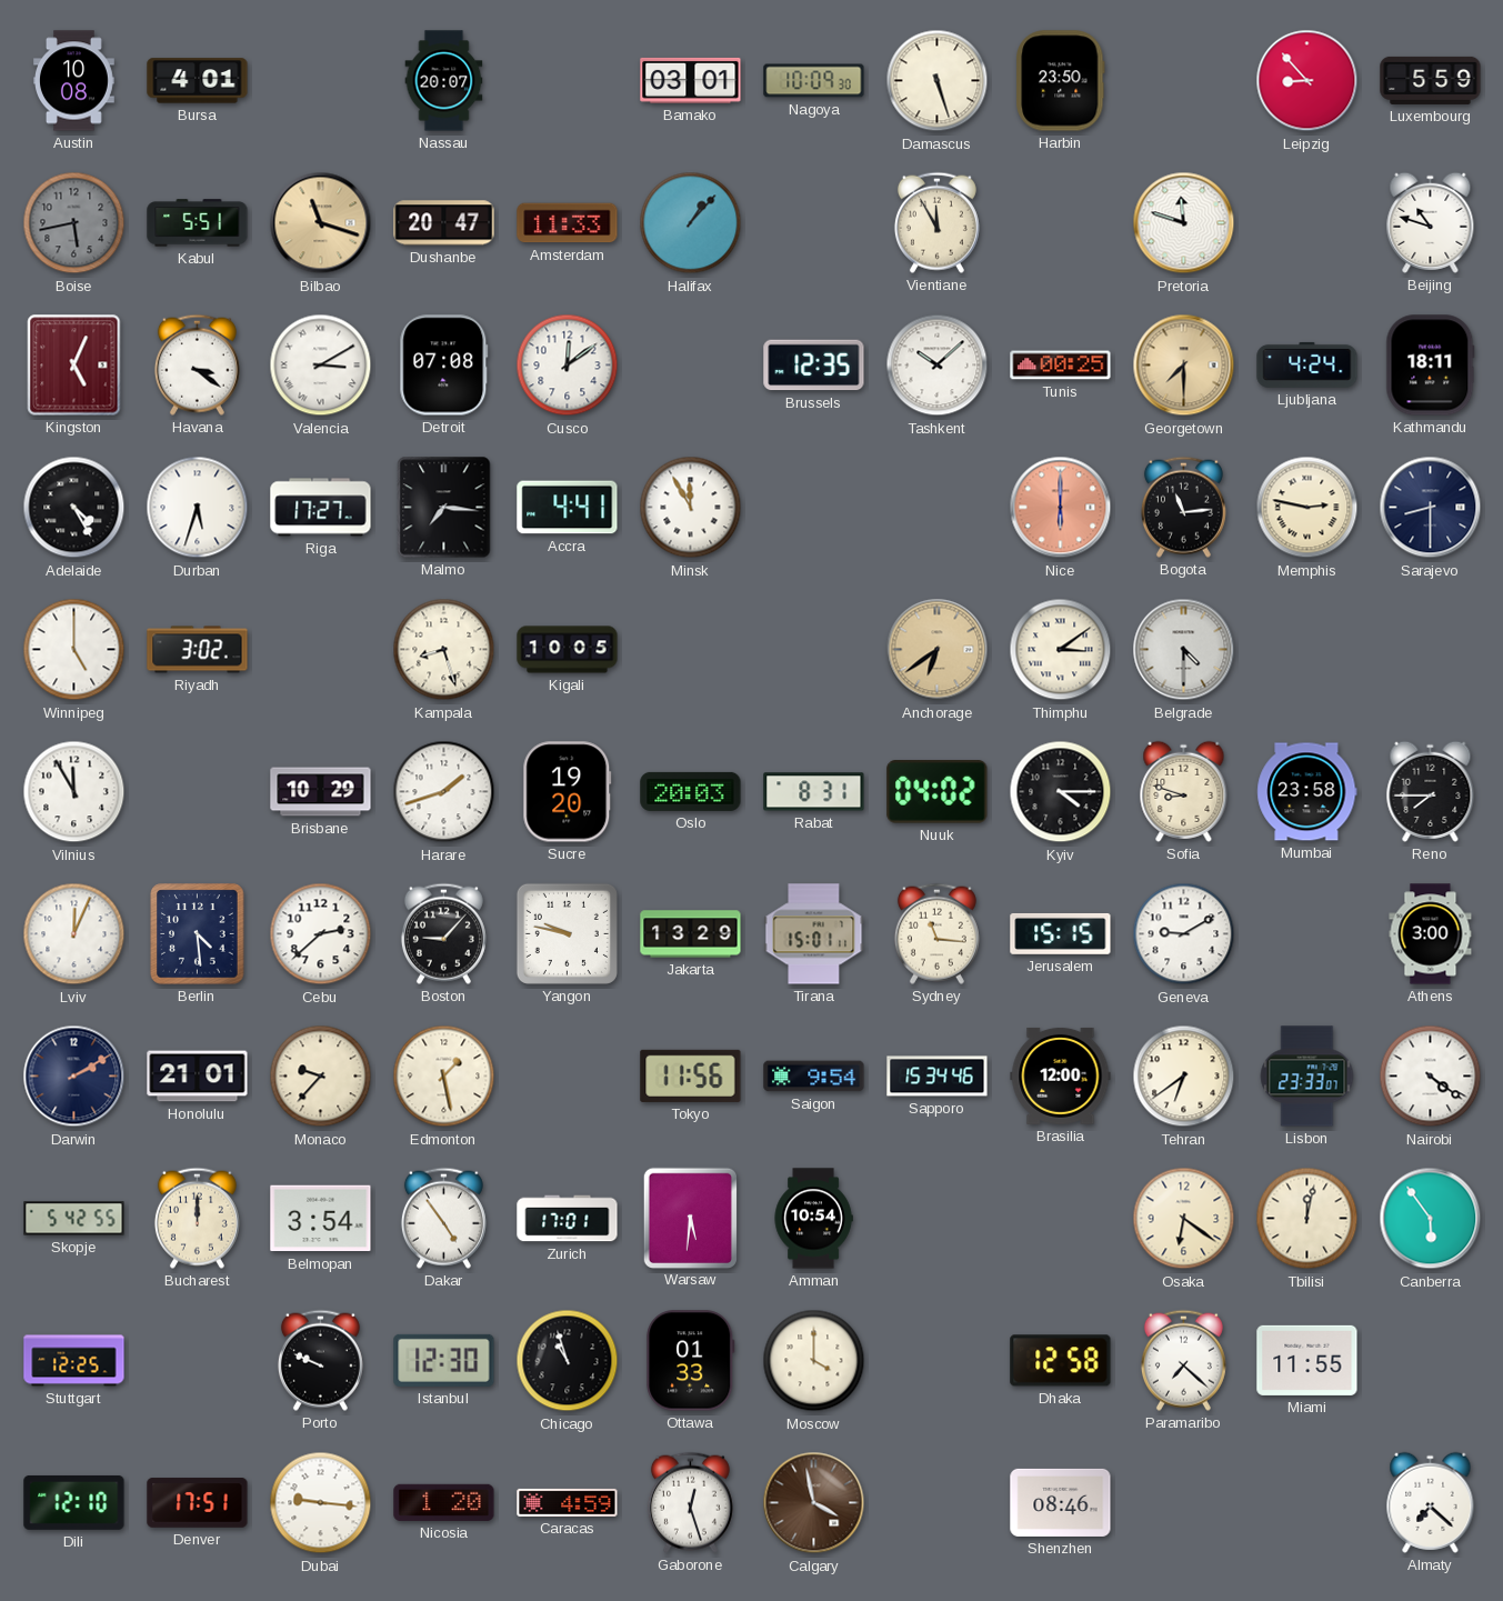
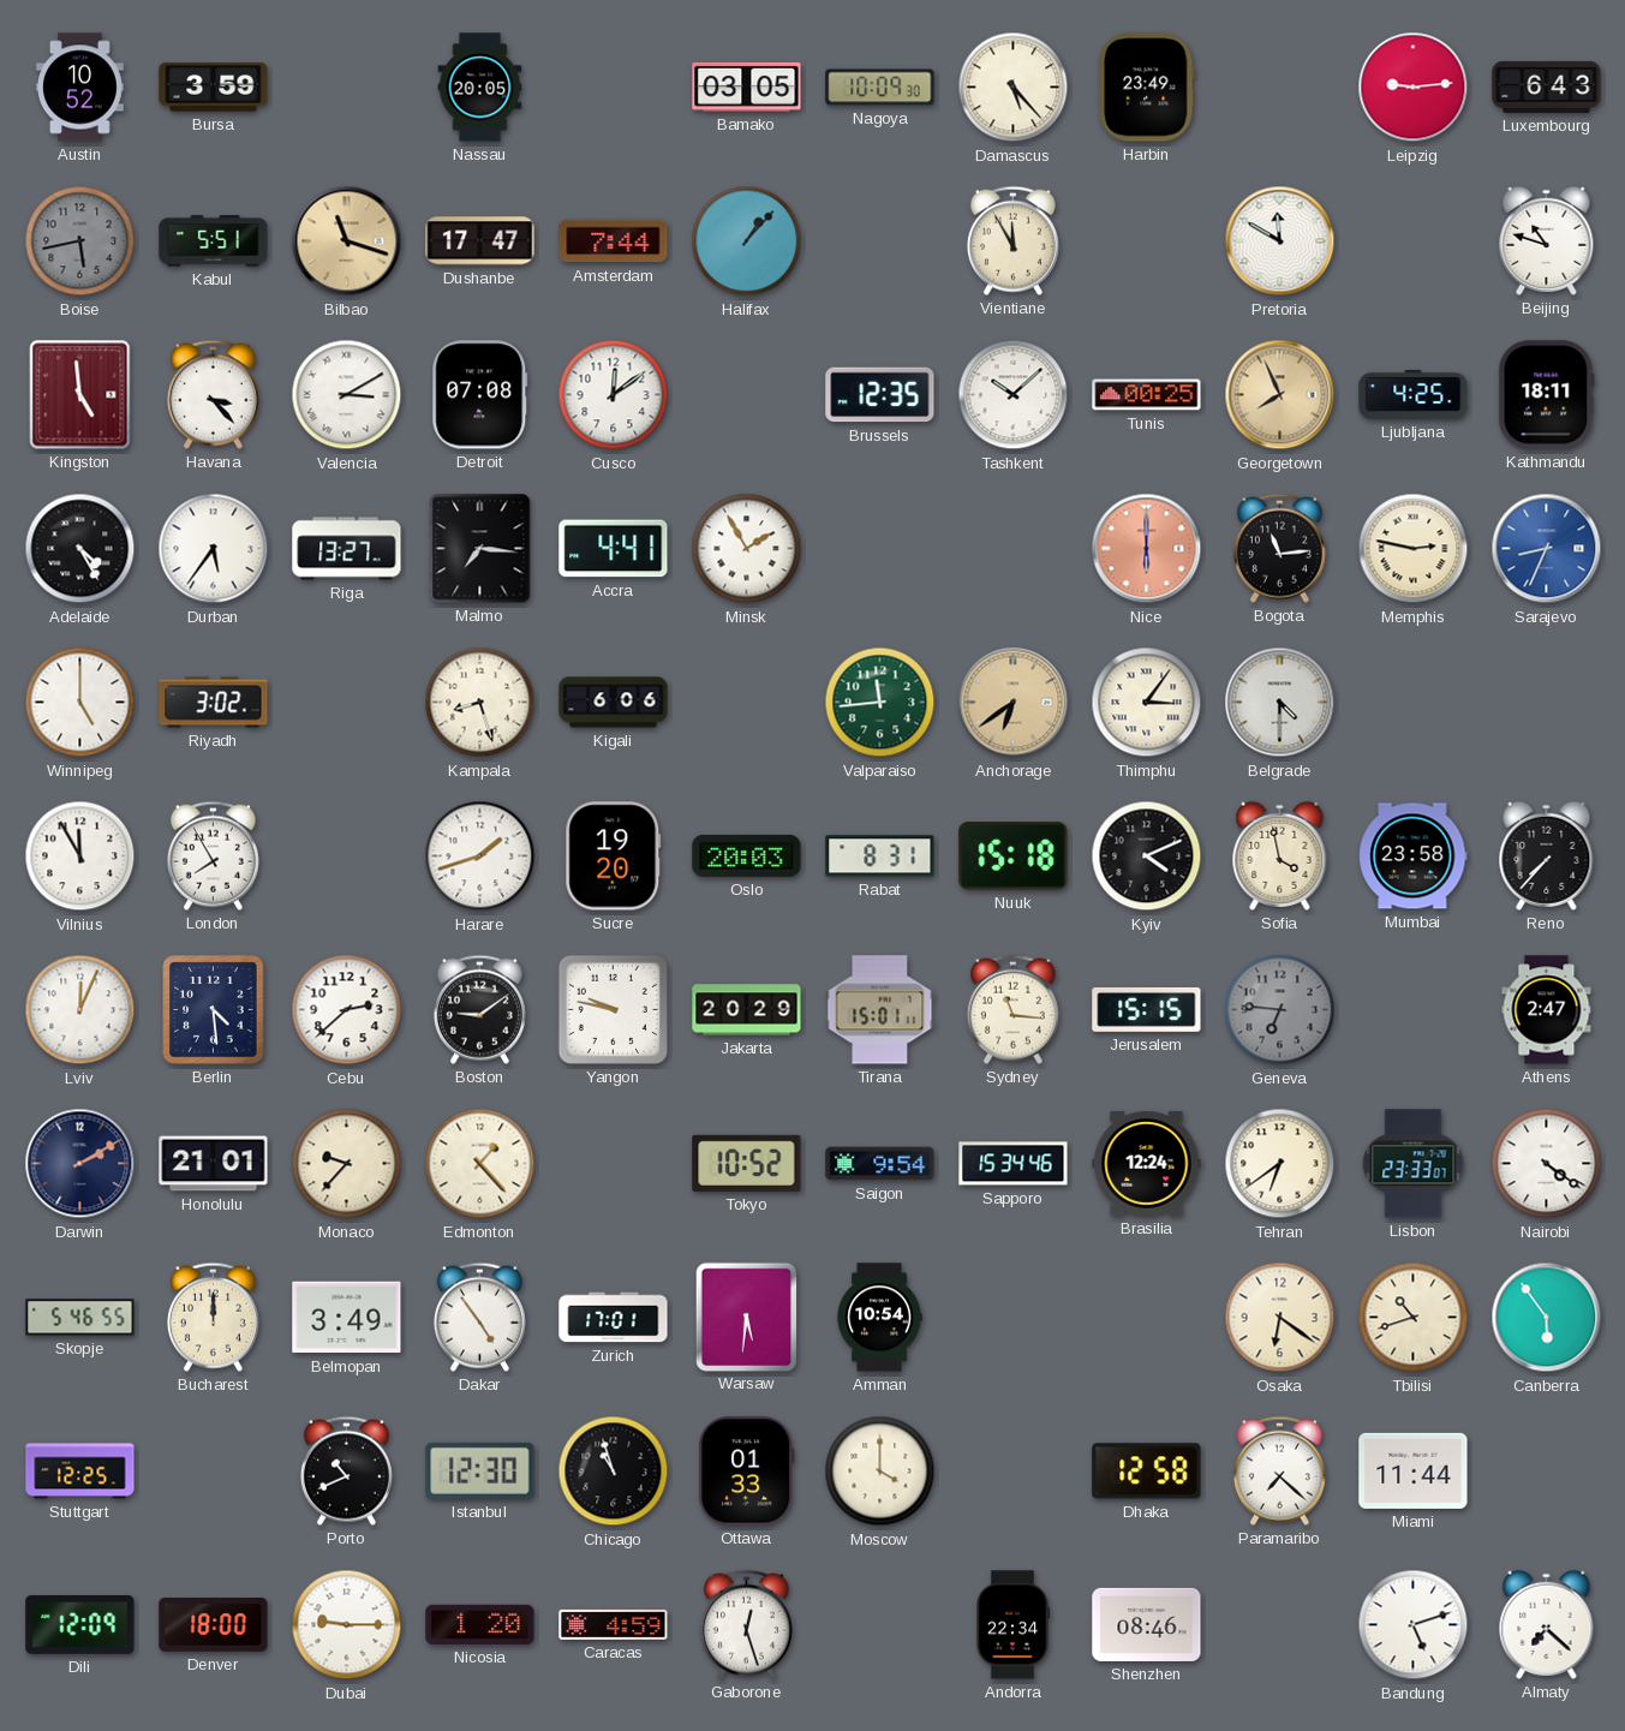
Austin: 10:08 -> 10:52
Bursa: 4:01 -> 3:59
Nassau: 20:07 -> 20:05
Bamako: 03:01 -> 03:05
Damascus: 5:27 -> 5:23
Harbin: 23:50 -> 23:49
Leipzig: 8:53 -> 9:14
Luxembourg: 5:59 -> 6:43
Dushanbe: 20:47 -> 17:47
Amsterdam: 11:33 -> 7:44
Pretoria: 11:48 -> 11:50
Kingston: 5:04 -> 4:59
Havana: 3:21 -> 3:23
Georgetown: 7:30 -> 7:56
Ljubljana: 4:24 -> 4:25
Durban: 5:33 -> 5:36
Riga: 17:27 -> 13:27
Minsk: 11:55 -> 1:55
Sarajevo: 8:30 -> 8:34
Sarajevo dial: navy -> blue
Kigali: 10:05 -> 6:06
Valparaiso: none -> 11:44
Thimphu: 3:09 -> 3:06
London: none -> 7:55
Brisbane: 10:29 -> none
Nuuk: 04:02 -> 15:18
Kyiv: 4:15 -> 4:11
Sofia: 8:48 -> 3:58
Reno: 7:45 -> 7:37
Boston: 9:07 -> 9:09
Jakarta: 13:29 -> 20:29
Geneva: 9:10 -> 6:46
Geneva dial: white -> grey
Athens: 3:00 -> 2:47
Edmonton: 1:28 -> 1:23
Tokyo: 11:56 -> 10:52
Brasilia: 12:00 -> 12:24
Skopje: 5:42 -> 5:46
Belmopan: 3:54 -> 3:49
Tbilisi: 12:02 -> 10:42
Porto: 9:49 -> 10:41
Miami: 11:55 -> 11:44
Dili: 12:10 -> 12:09
Denver: 17:51 -> 18:00
Dubai: 9:16 -> 9:15
Calgary: 3:58 -> none
Andorra: none -> 22:34
Bandung: none -> 5:12
